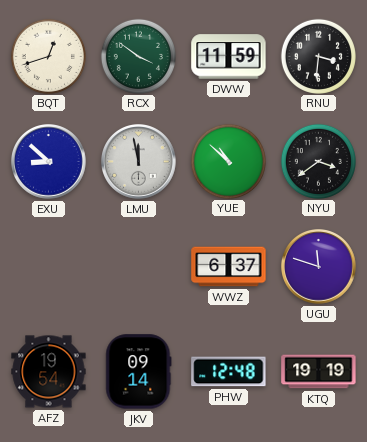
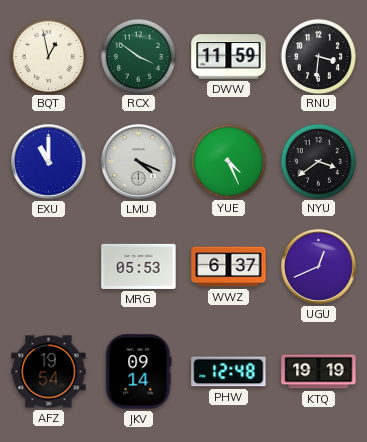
BQT: 12:42 -> 12:58
EXU: 8:52 -> 11:00
LMU: 11:58 -> 4:19
YUE: 10:52 -> 4:26
MRG: none -> 05:53
UGU: 11:48 -> 12:41
